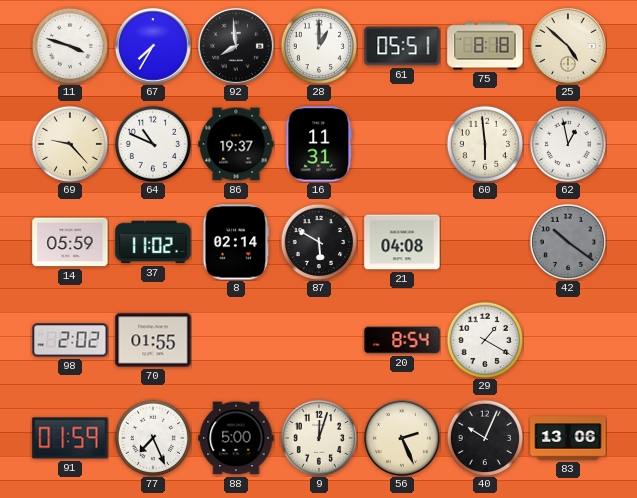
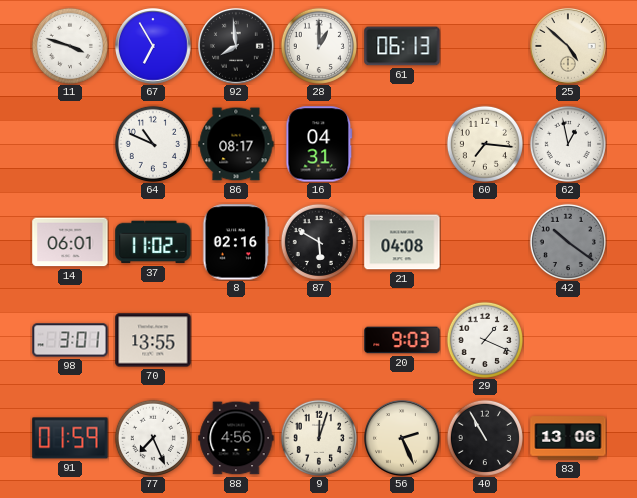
67: 7:35 -> 6:55
61: 05:51 -> 06:13
75: 8:18 -> none
69: 9:23 -> none
86: 19:37 -> 08:17
16: 11:31 -> 04:31
60: 5:59 -> 7:16
14: 05:59 -> 06:01
8: 02:14 -> 02:16
98: 2:02 -> 3:01
70: 01:55 -> 13:55
20: 8:54 -> 9:03
29: 1:20 -> 1:19
88: 5:00 -> 4:56
40: 10:04 -> 10:55
